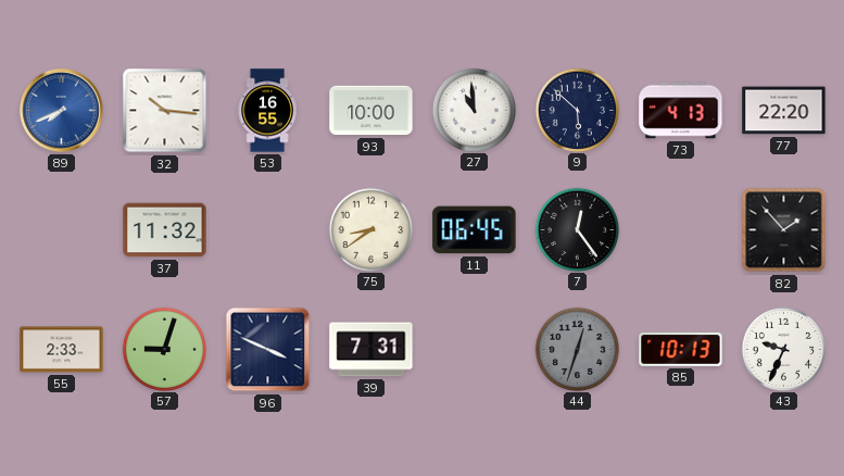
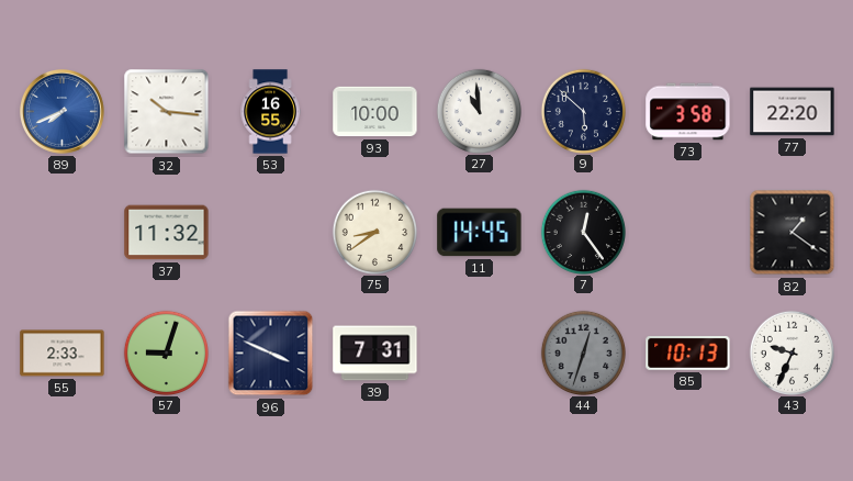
73: 4:13 -> 3:58
11: 06:45 -> 14:45
82: 1:53 -> 1:21
